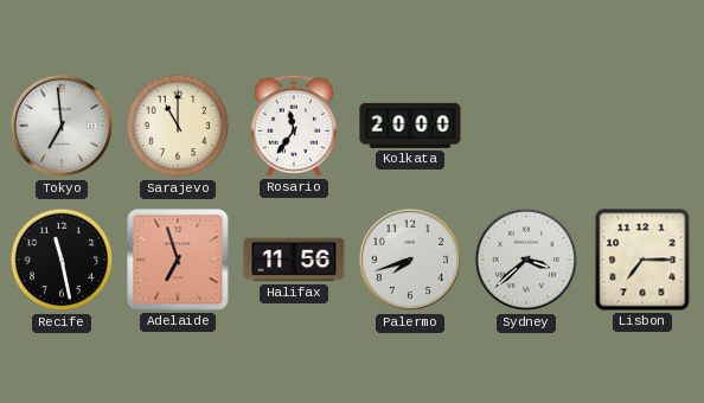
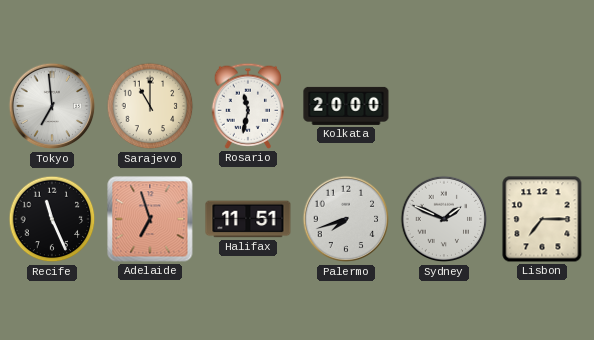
Rosario: 11:36 -> 11:32
Recife: 11:28 -> 11:26
Halifax: 11:56 -> 11:51
Sydney: 3:38 -> 1:49
